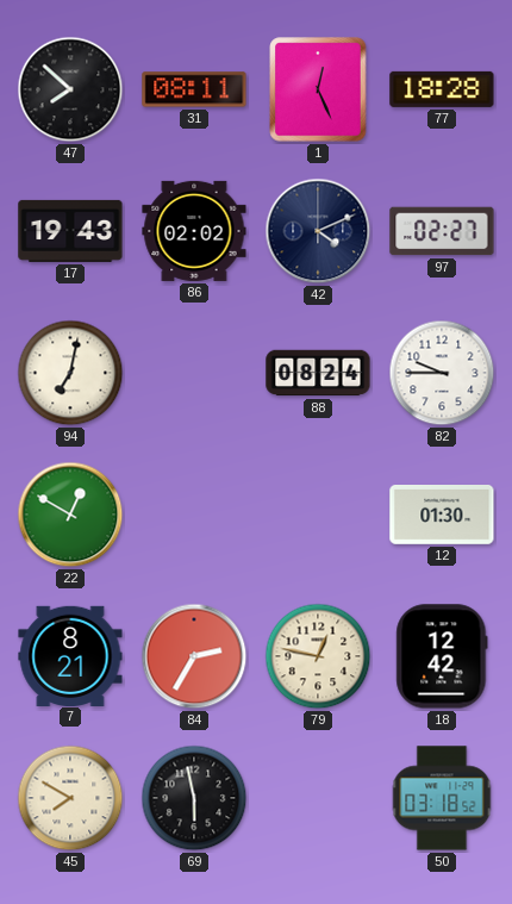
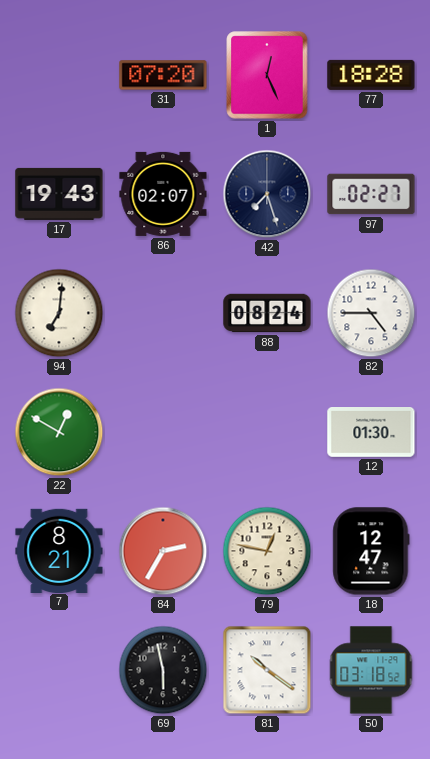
47: 7:52 -> none
31: 08:11 -> 07:20
86: 02:02 -> 02:07
42: 4:11 -> 7:27
94: 7:02 -> 7:01
82: 9:45 -> 4:45
18: 12:42 -> 12:47
45: 7:50 -> none
81: none -> 10:21
